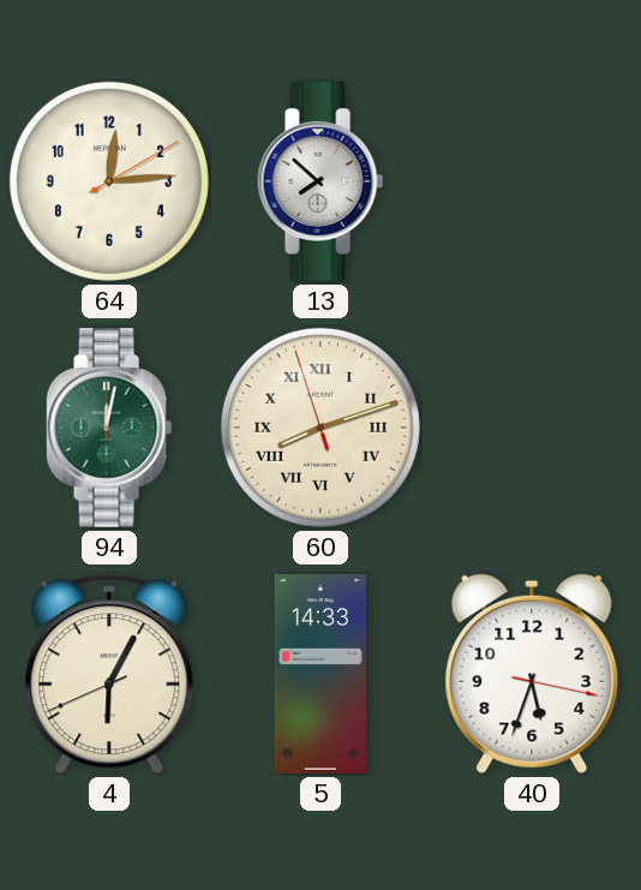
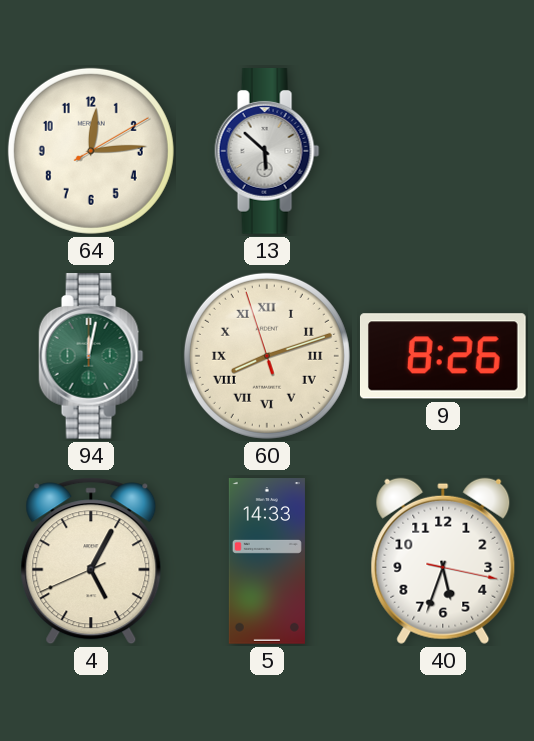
13: 7:52 -> 5:52
9: none -> 8:26
4: 6:04 -> 5:04
